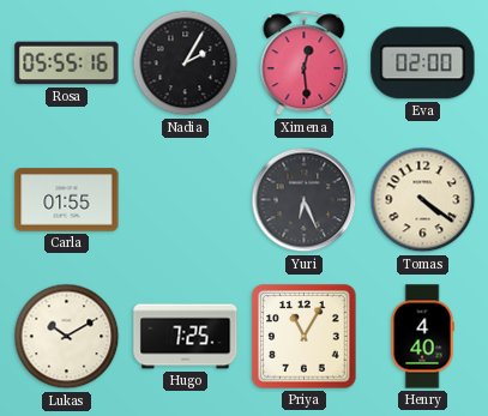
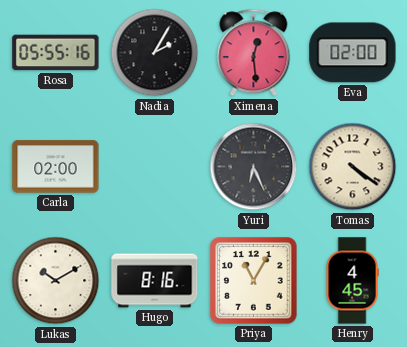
Carla: 01:55 -> 02:00
Hugo: 7:25 -> 8:16
Henry: 4:40 -> 4:45
